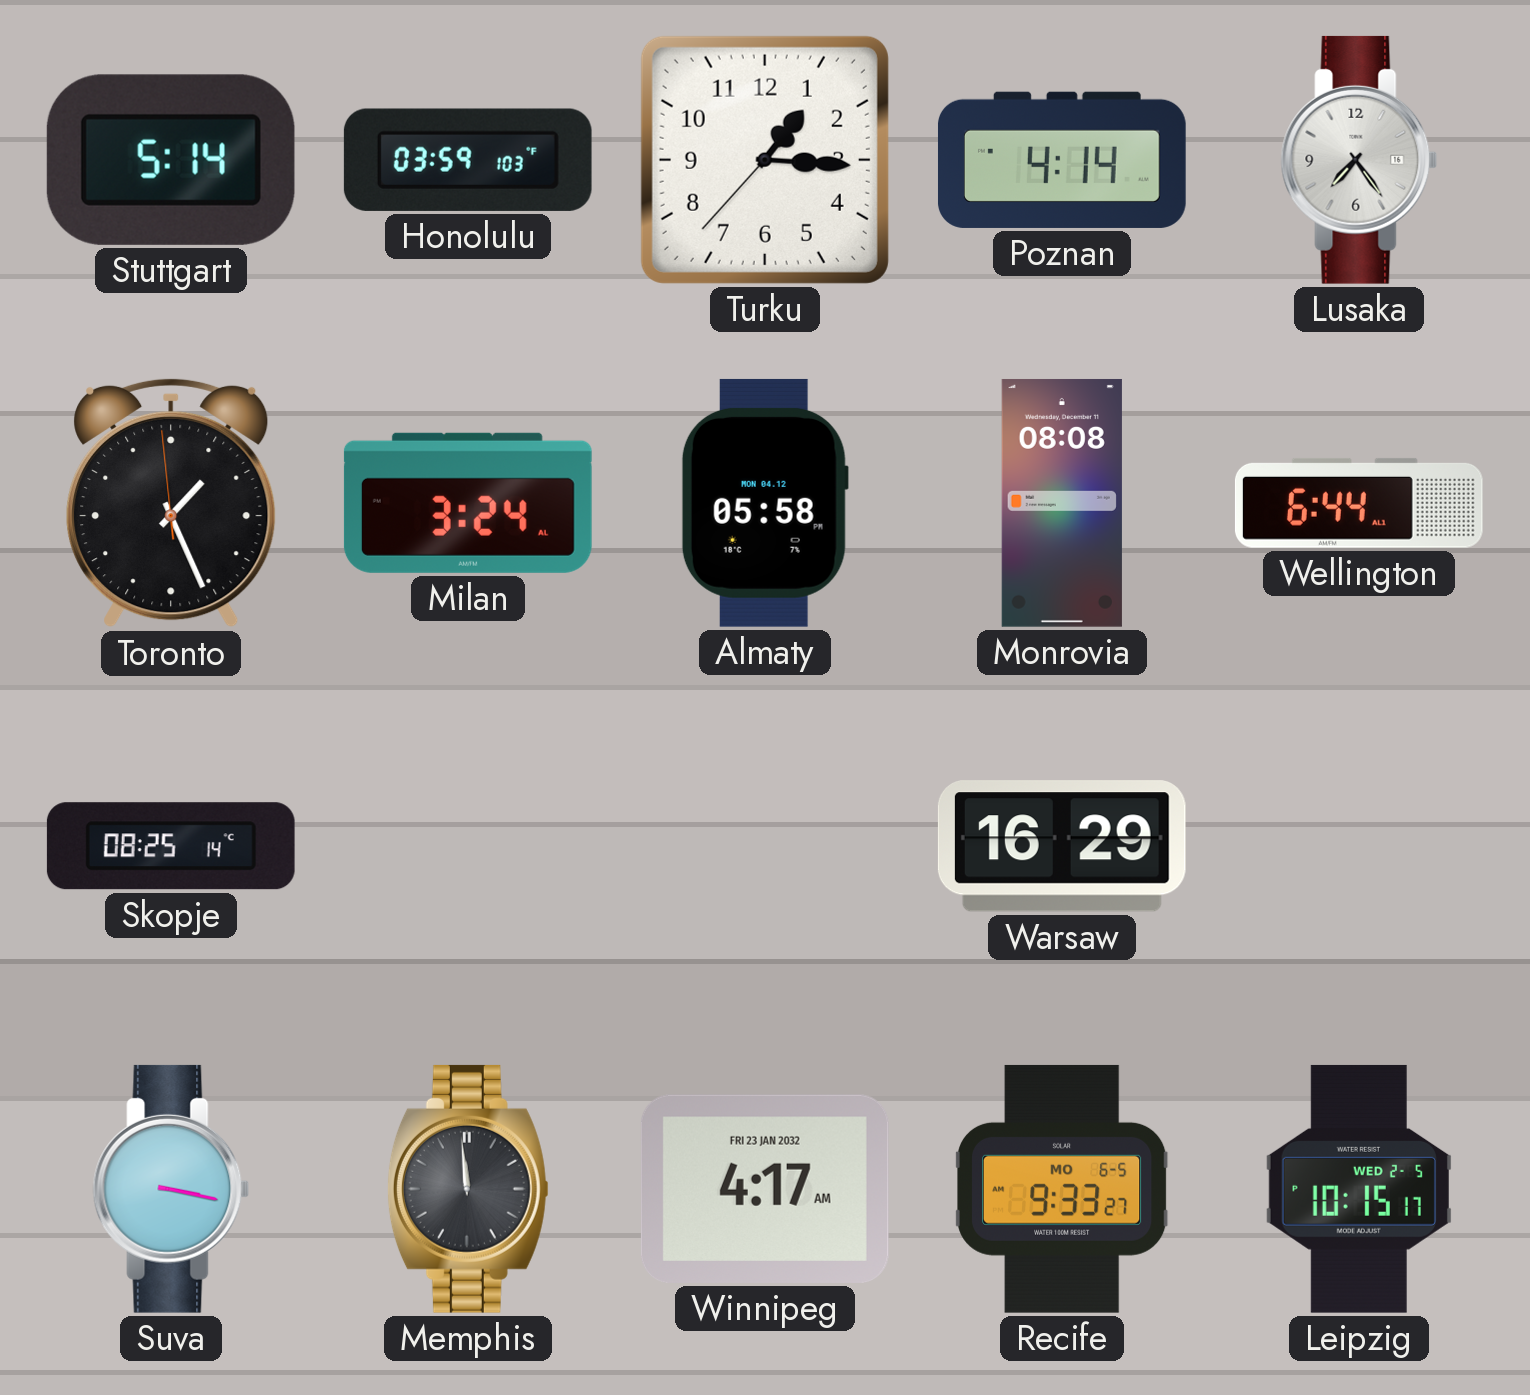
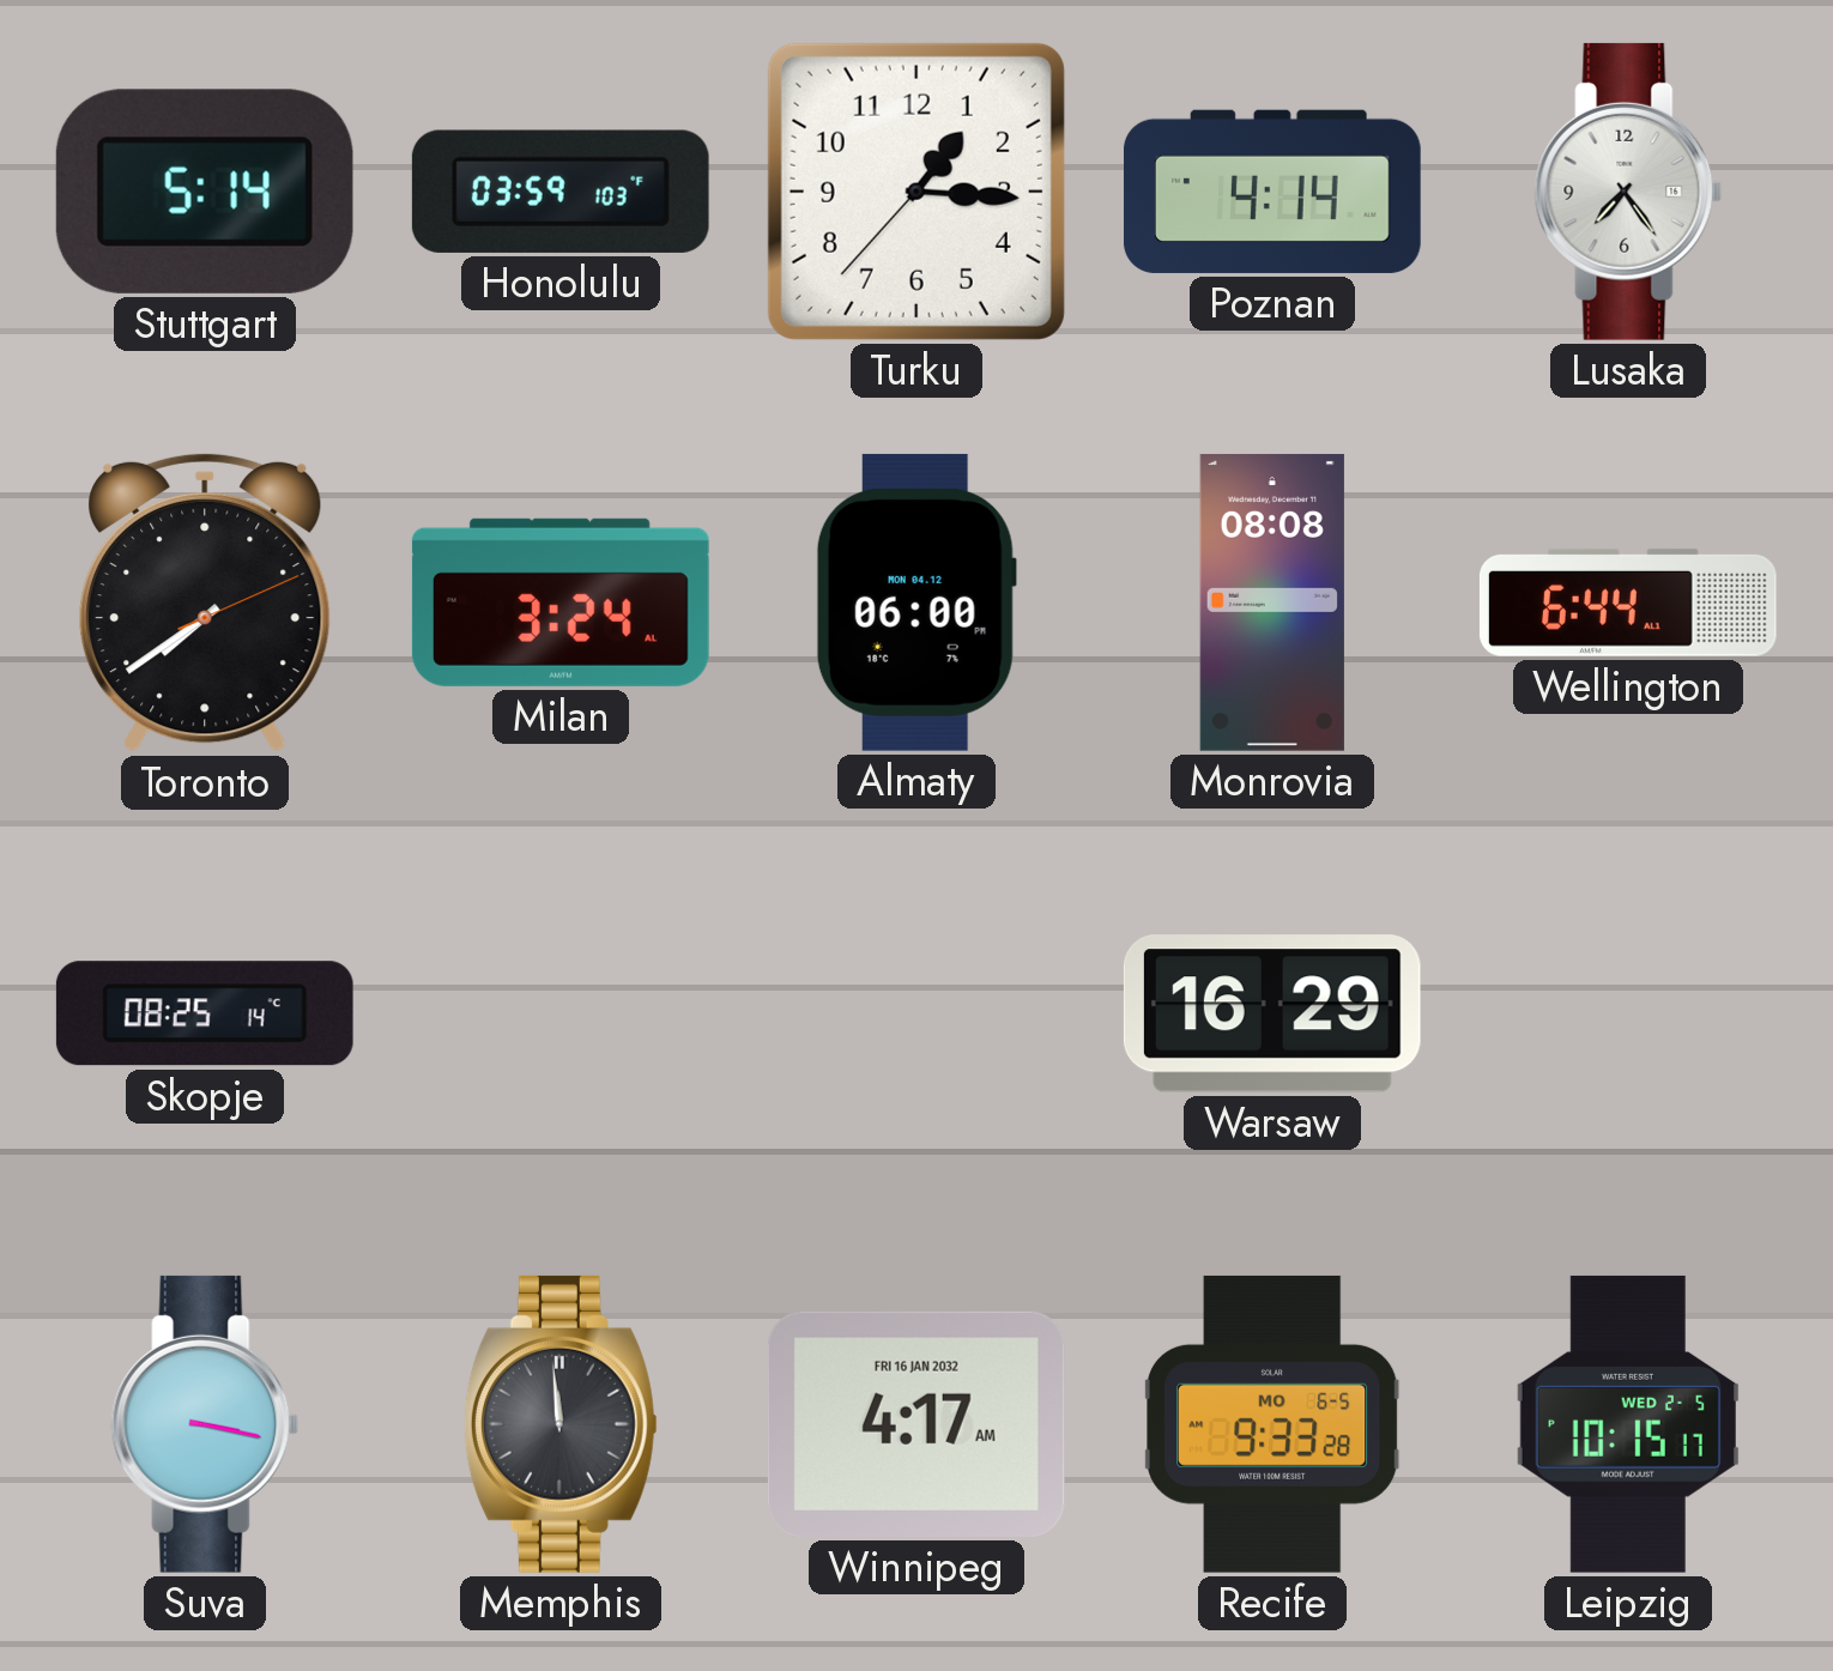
Toronto: 1:25 -> 7:39
Almaty: 05:58 -> 06:00
Winnipeg date: FRI 23 JAN 2032 -> FRI 16 JAN 2032
Recife: 9:33:27 -> 9:33:28
